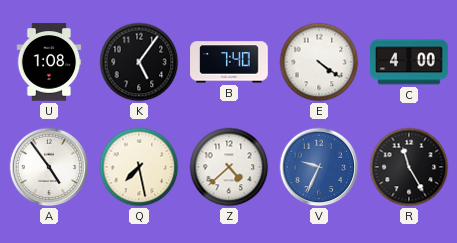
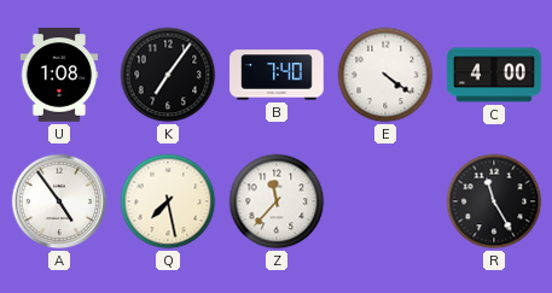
K: 5:06 -> 7:06
Z: 4:38 -> 11:37
V: 9:34 -> none
